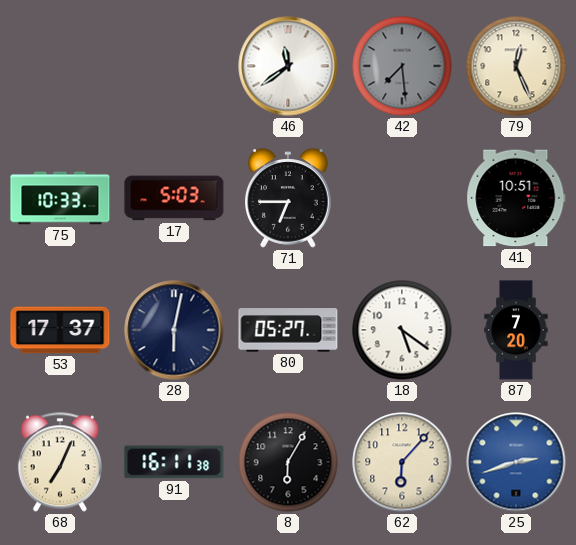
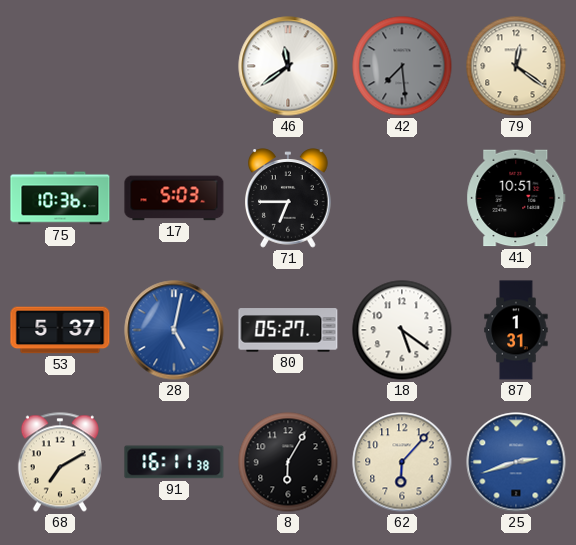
79: 12:26 -> 12:21
75: 10:33 -> 10:36
53: 17:37 -> 5:37
28: 6:02 -> 5:02
28 dial: navy -> blue
87: 7:20 -> 1:31
68: 7:04 -> 7:10
